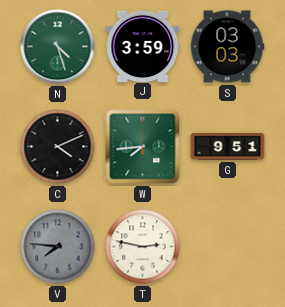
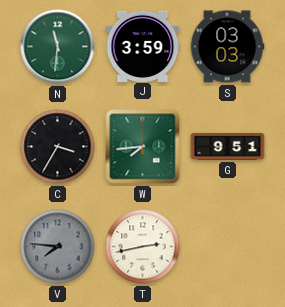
N: 4:27 -> 11:31
C: 4:11 -> 3:35
T: 2:47 -> 2:43
